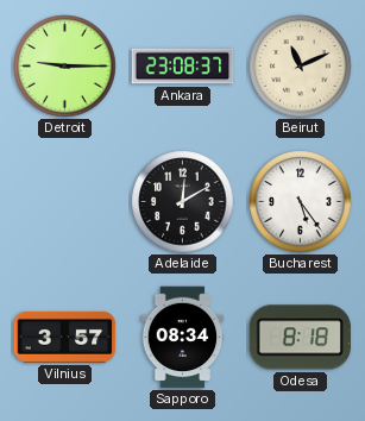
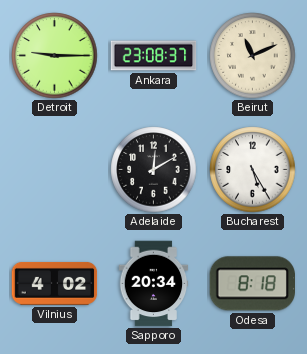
Bucharest: 5:24 -> 5:25
Vilnius: 3:57 -> 4:02
Sapporo: 08:34 -> 20:34
